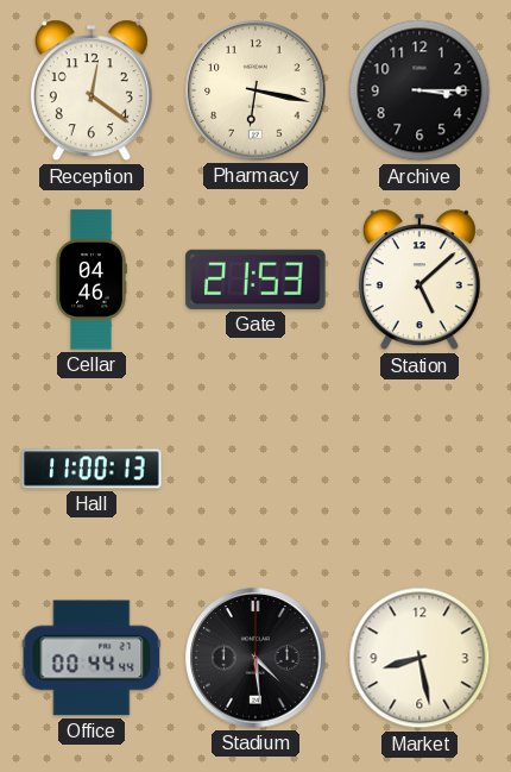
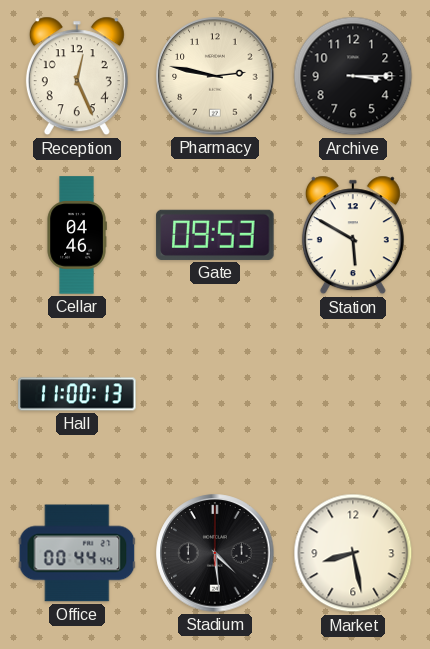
Reception: 12:21 -> 12:26
Pharmacy: 6:17 -> 2:47
Gate: 21:53 -> 09:53
Station: 5:08 -> 5:50
